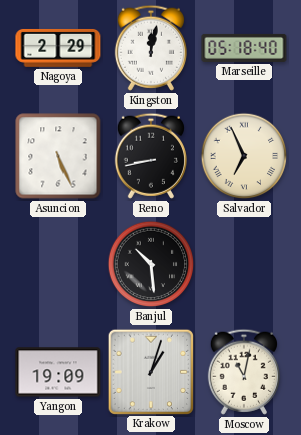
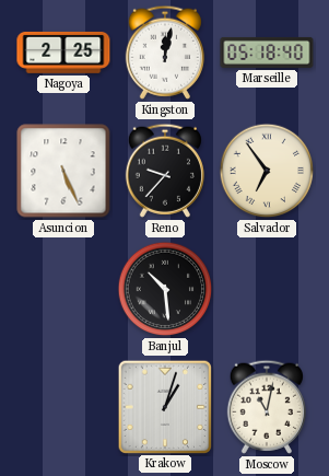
Nagoya: 2:29 -> 2:25
Reno: 8:43 -> 9:37
Salvador: 6:56 -> 6:54
Yangon: 19:09 -> none
